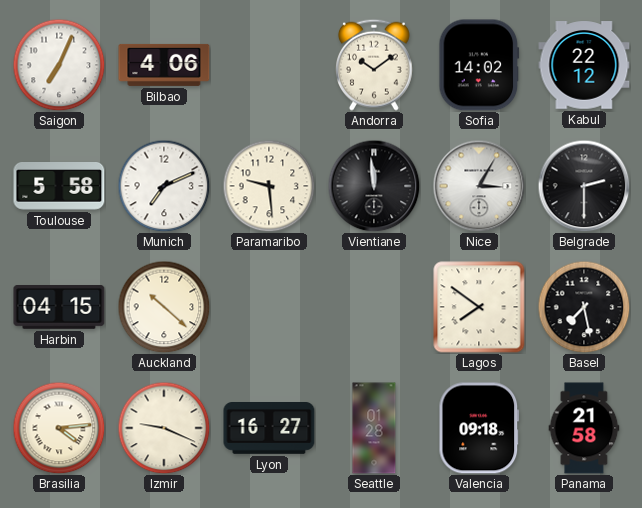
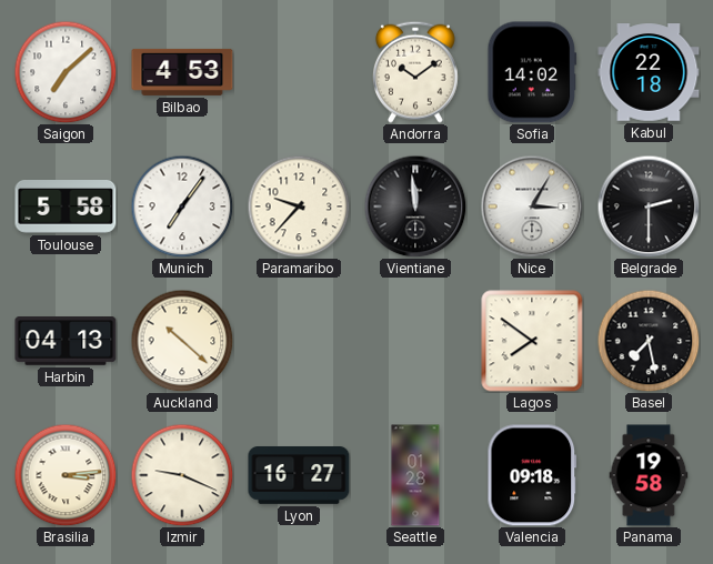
Saigon: 7:04 -> 7:08
Bilbao: 4:06 -> 4:53
Kabul: 22:12 -> 22:18
Munich: 7:11 -> 7:06
Paramaribo: 9:29 -> 9:37
Harbin: 04:15 -> 04:13
Brasilia: 4:14 -> 3:14
Panama: 21:58 -> 19:58
